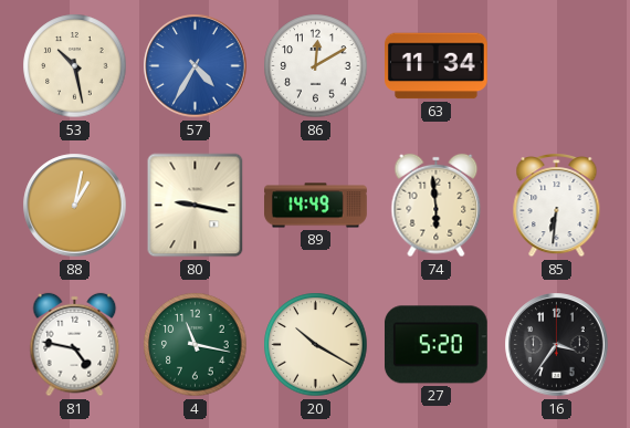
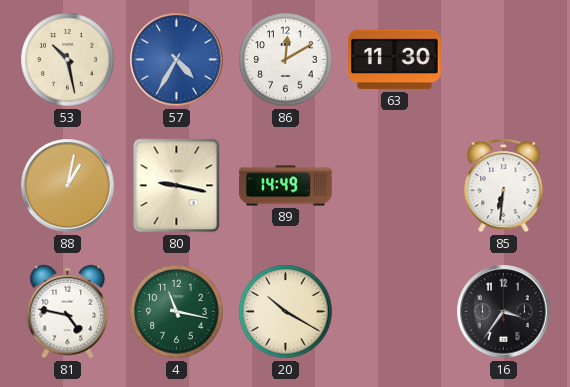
63: 11:34 -> 11:30
74: 5:59 -> none
27: 5:20 -> none
